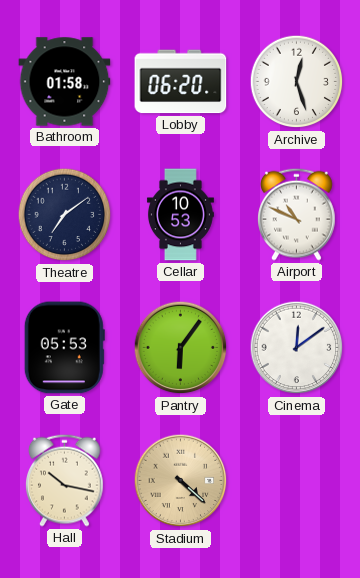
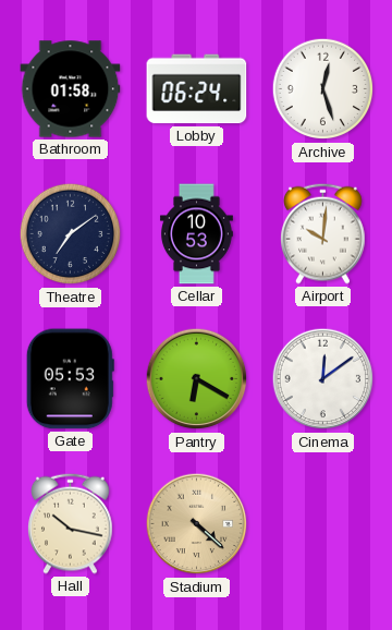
Lobby: 06:20 -> 06:24
Airport: 10:49 -> 10:01
Pantry: 6:06 -> 6:20
